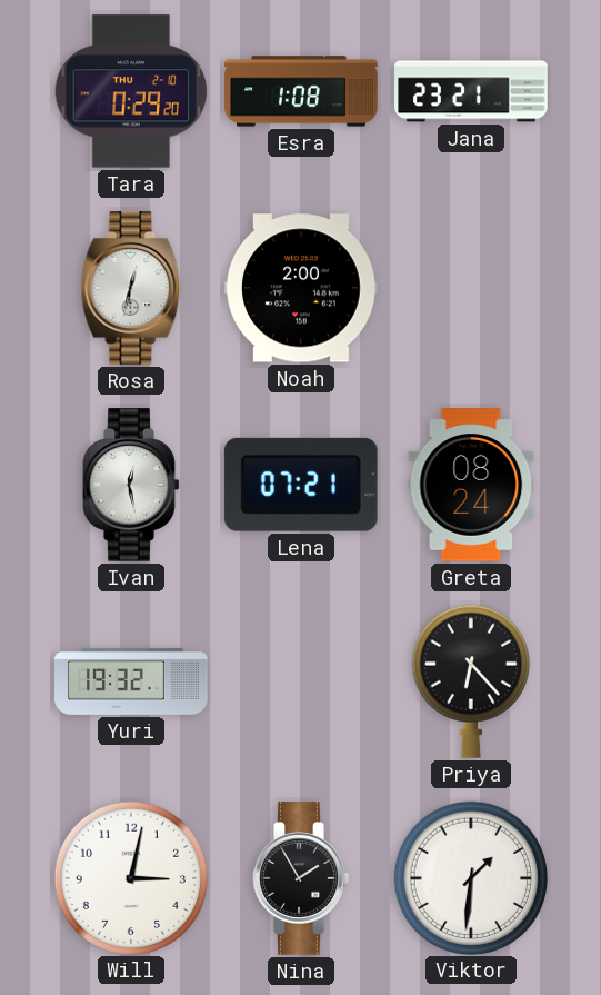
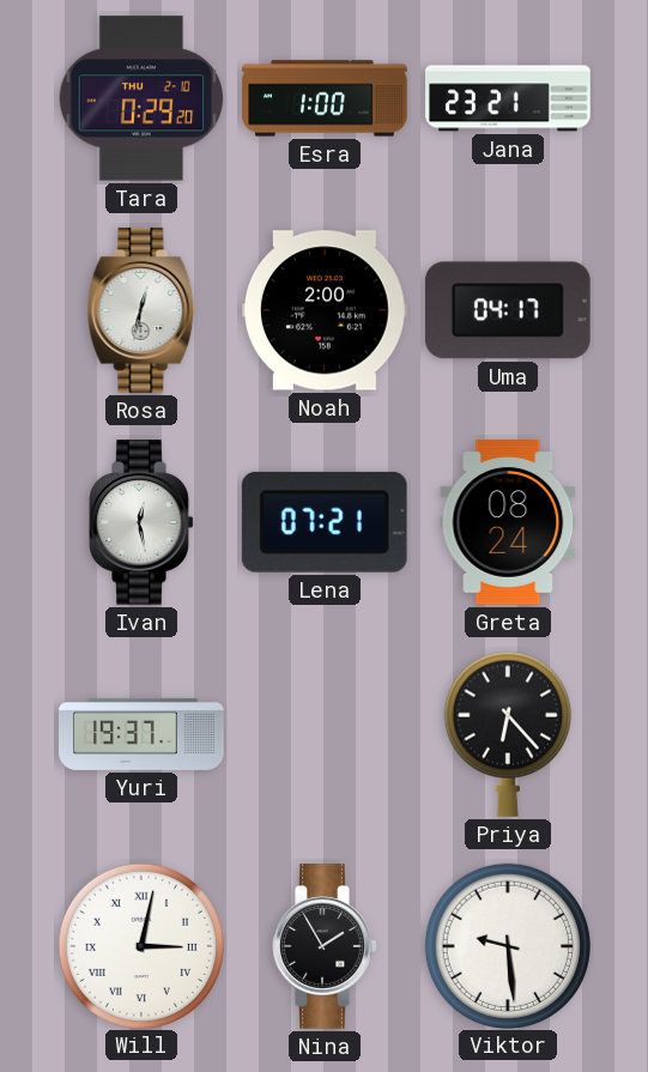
Esra: 1:08 -> 1:00
Uma: none -> 04:17
Yuri: 19:32 -> 19:37
Will numerals: Arabic -> Roman
Viktor: 1:31 -> 9:29
